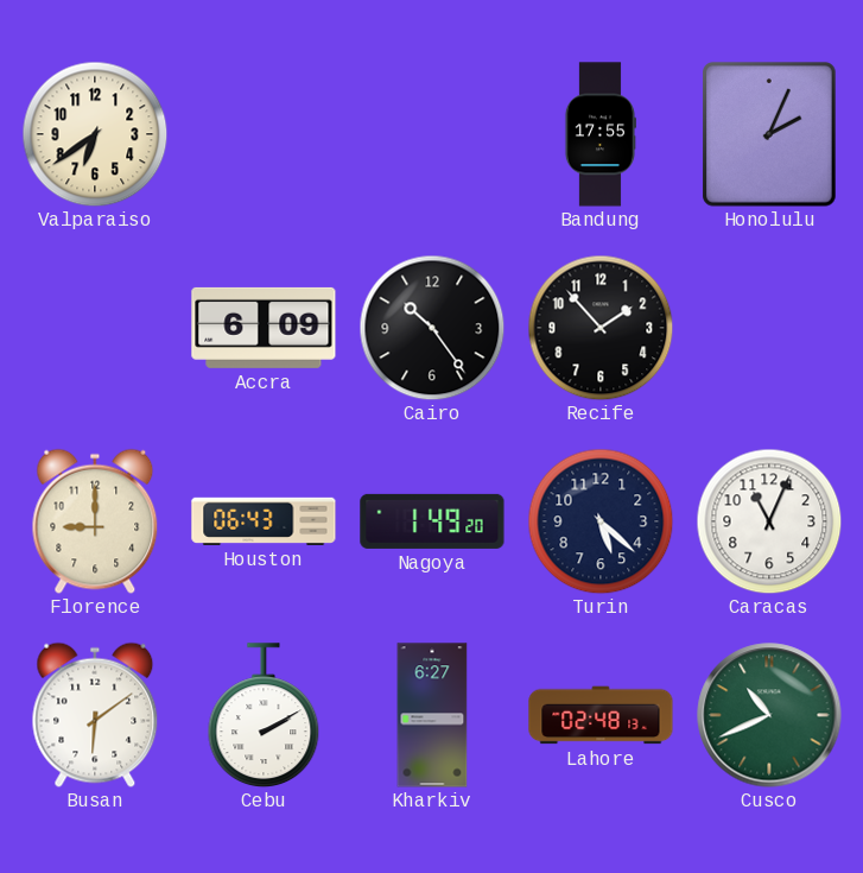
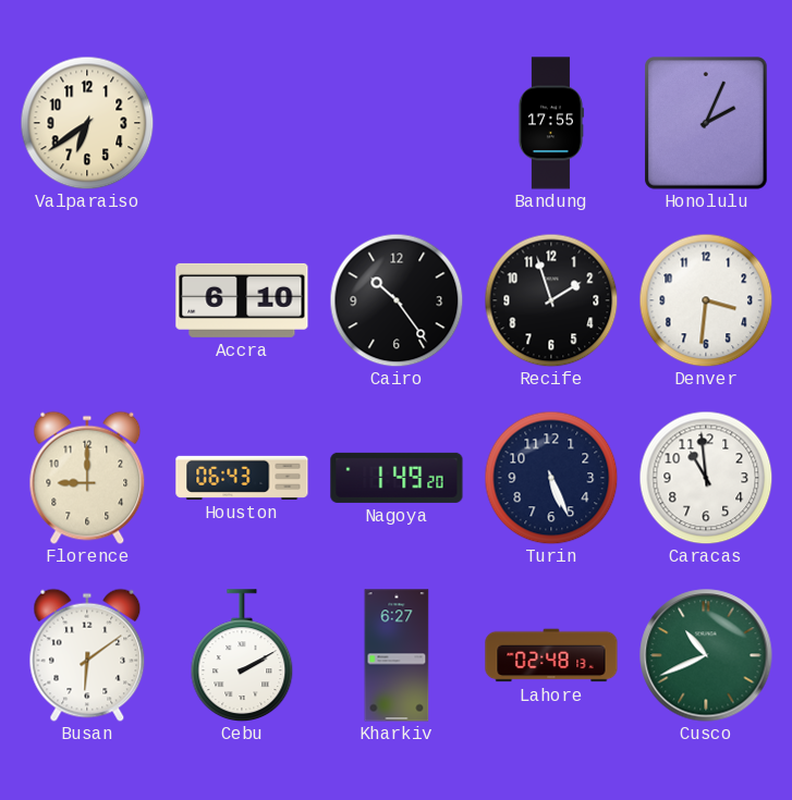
Accra: 6:09 -> 6:10
Recife: 1:53 -> 1:57
Denver: none -> 3:31
Turin: 5:22 -> 5:26
Caracas: 11:04 -> 10:59
